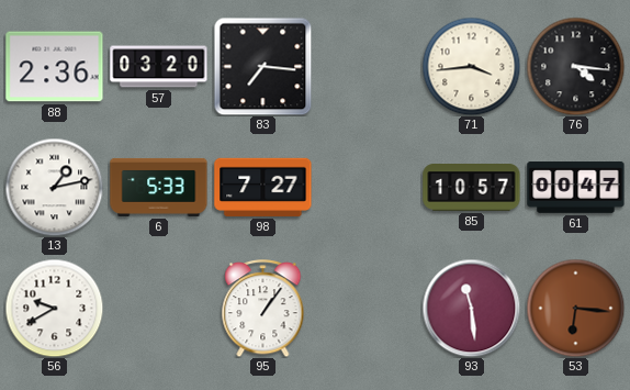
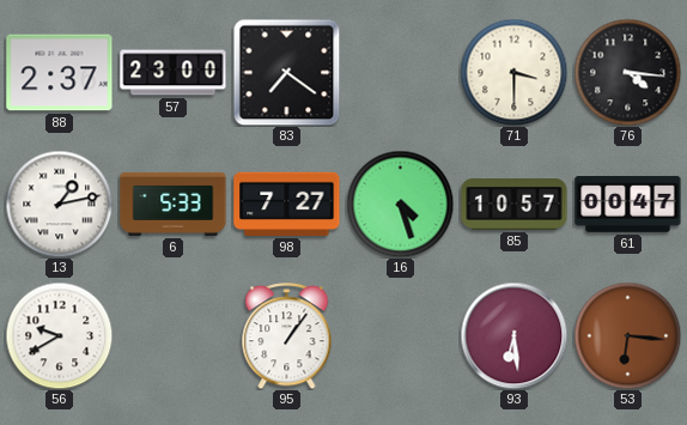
88: 2:36 -> 2:37
57: 03:20 -> 23:00
83: 7:16 -> 7:21
71: 3:44 -> 3:30
16: none -> 4:27
93: 11:29 -> 6:29
